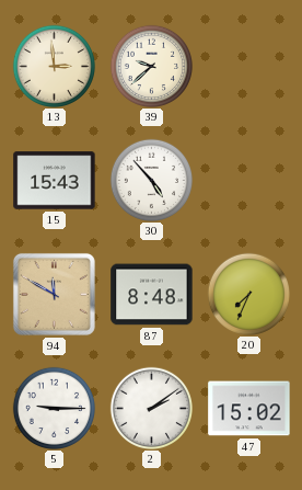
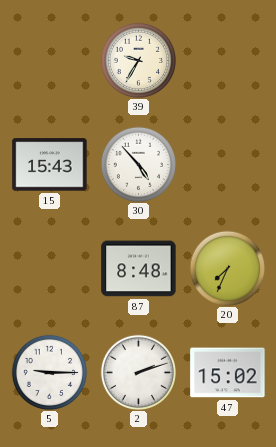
13: 2:59 -> none
39: 9:38 -> 9:35
94: 11:50 -> none
2: 2:09 -> 2:12
